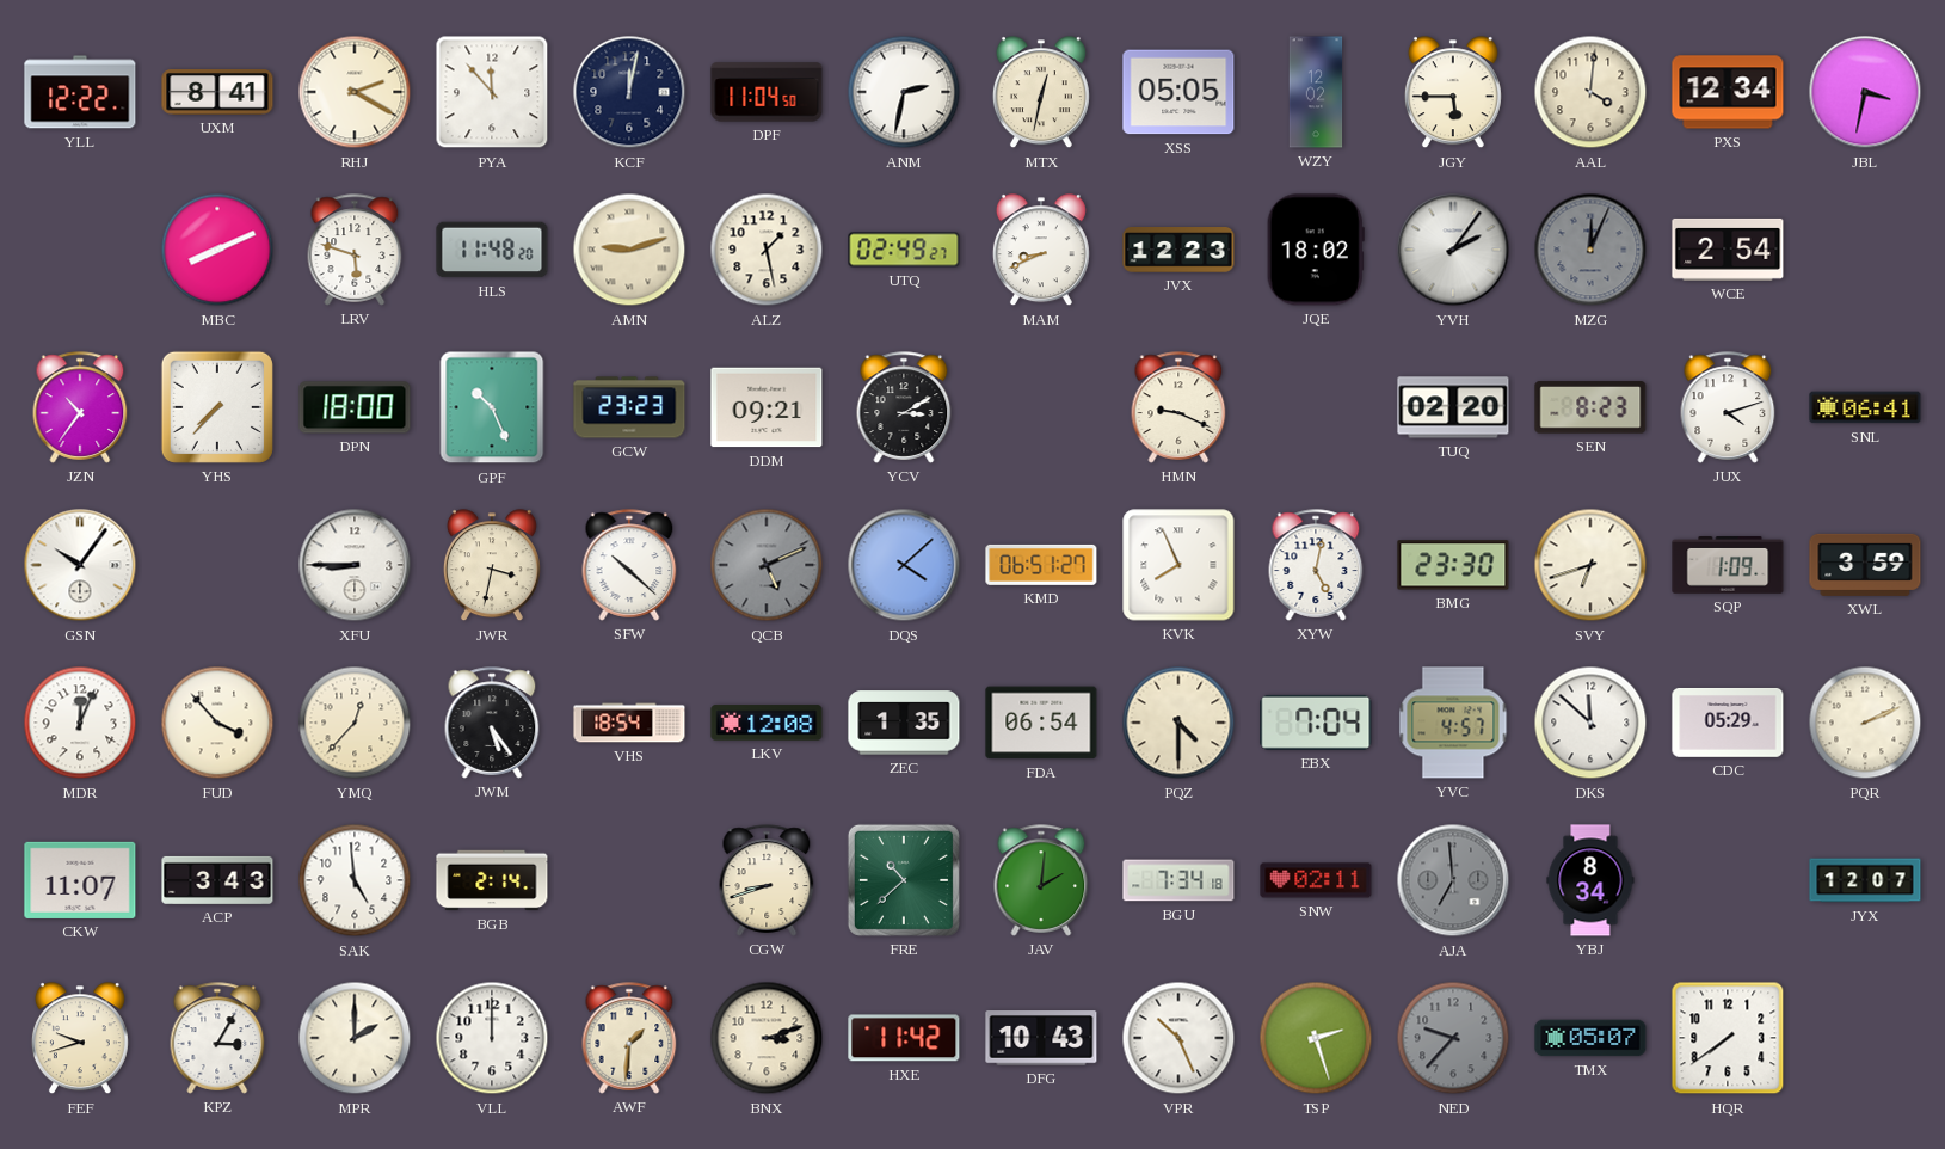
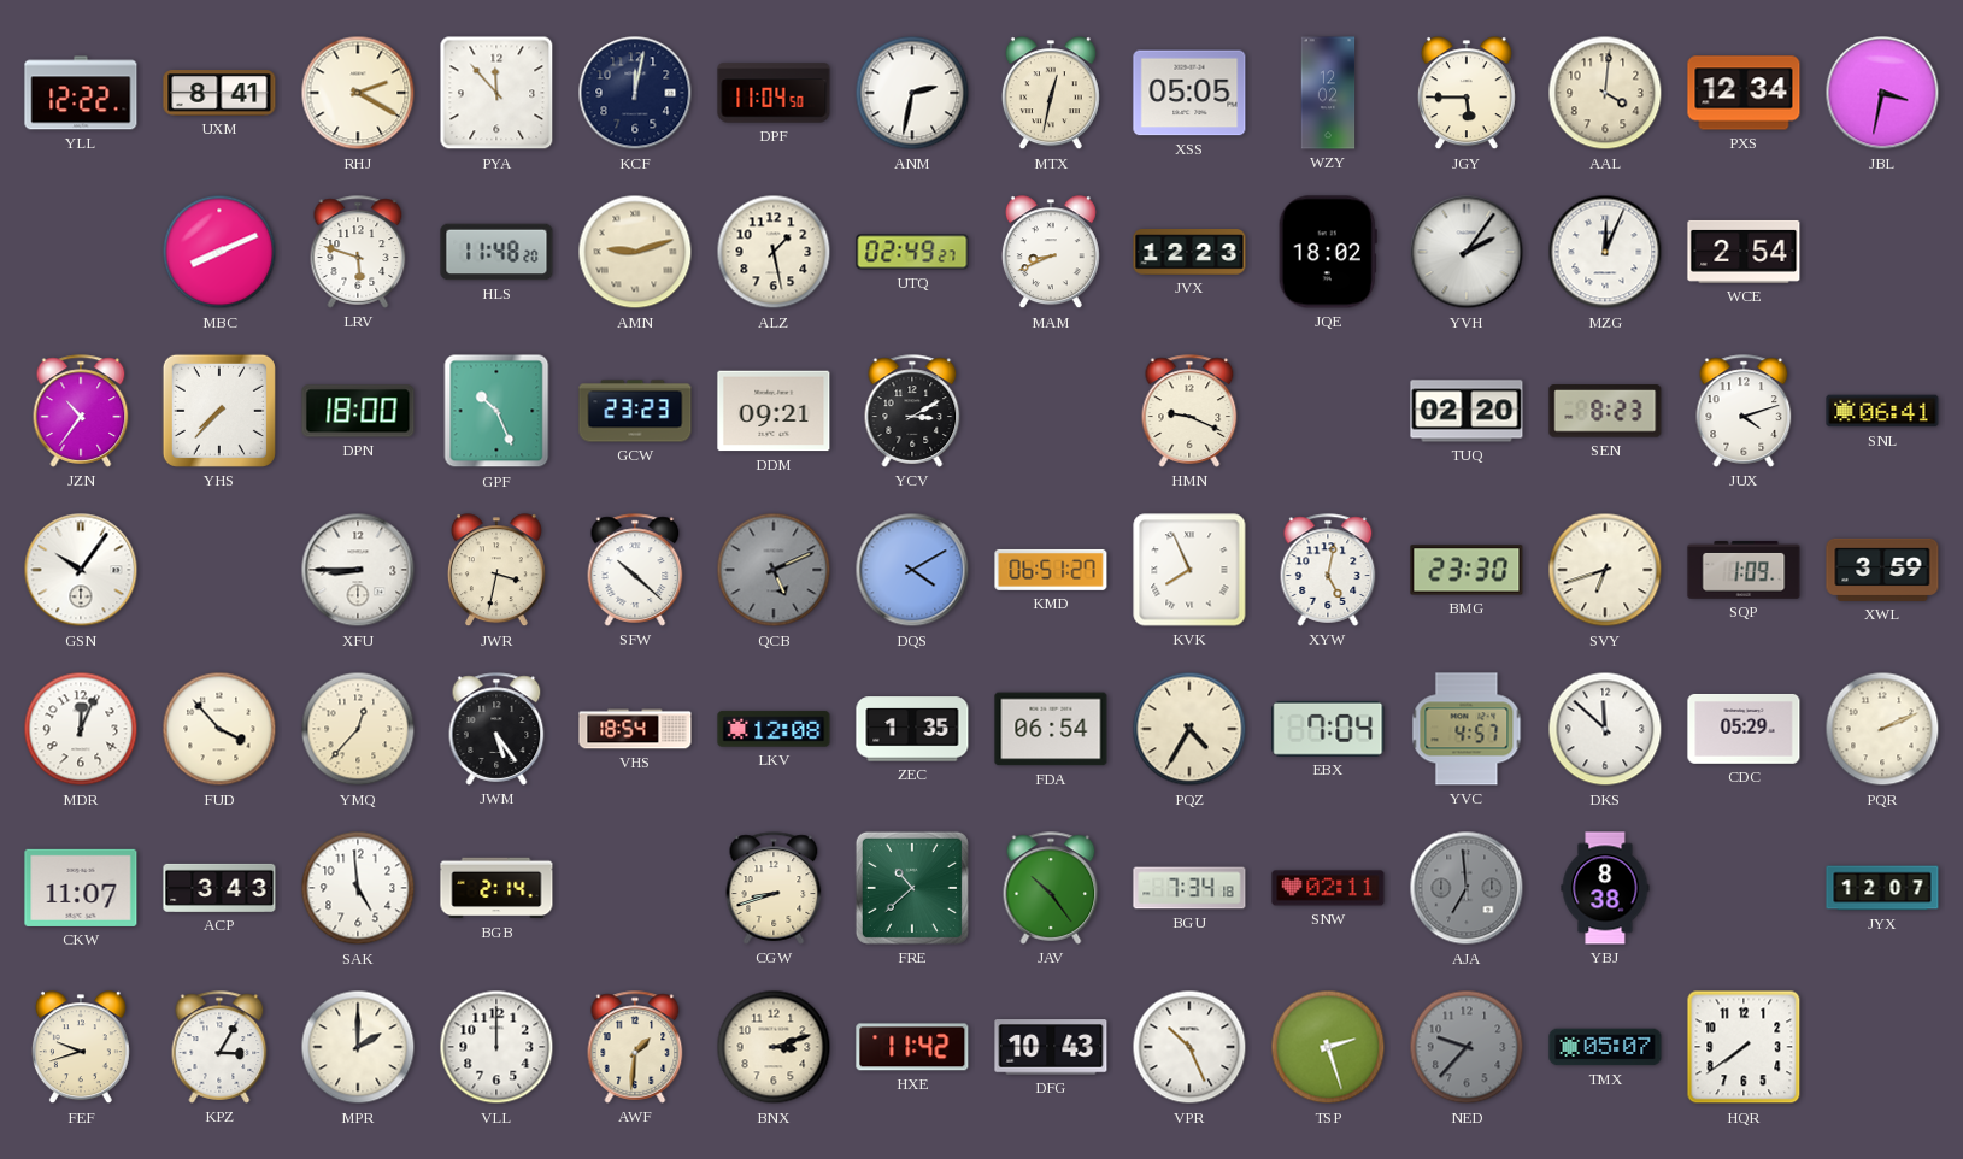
MZG dial: grey -> white
DQS: 4:08 -> 4:10
PQZ: 4:30 -> 4:35
JAV: 2:01 -> 10:24
YBJ: 8:34 -> 8:38
